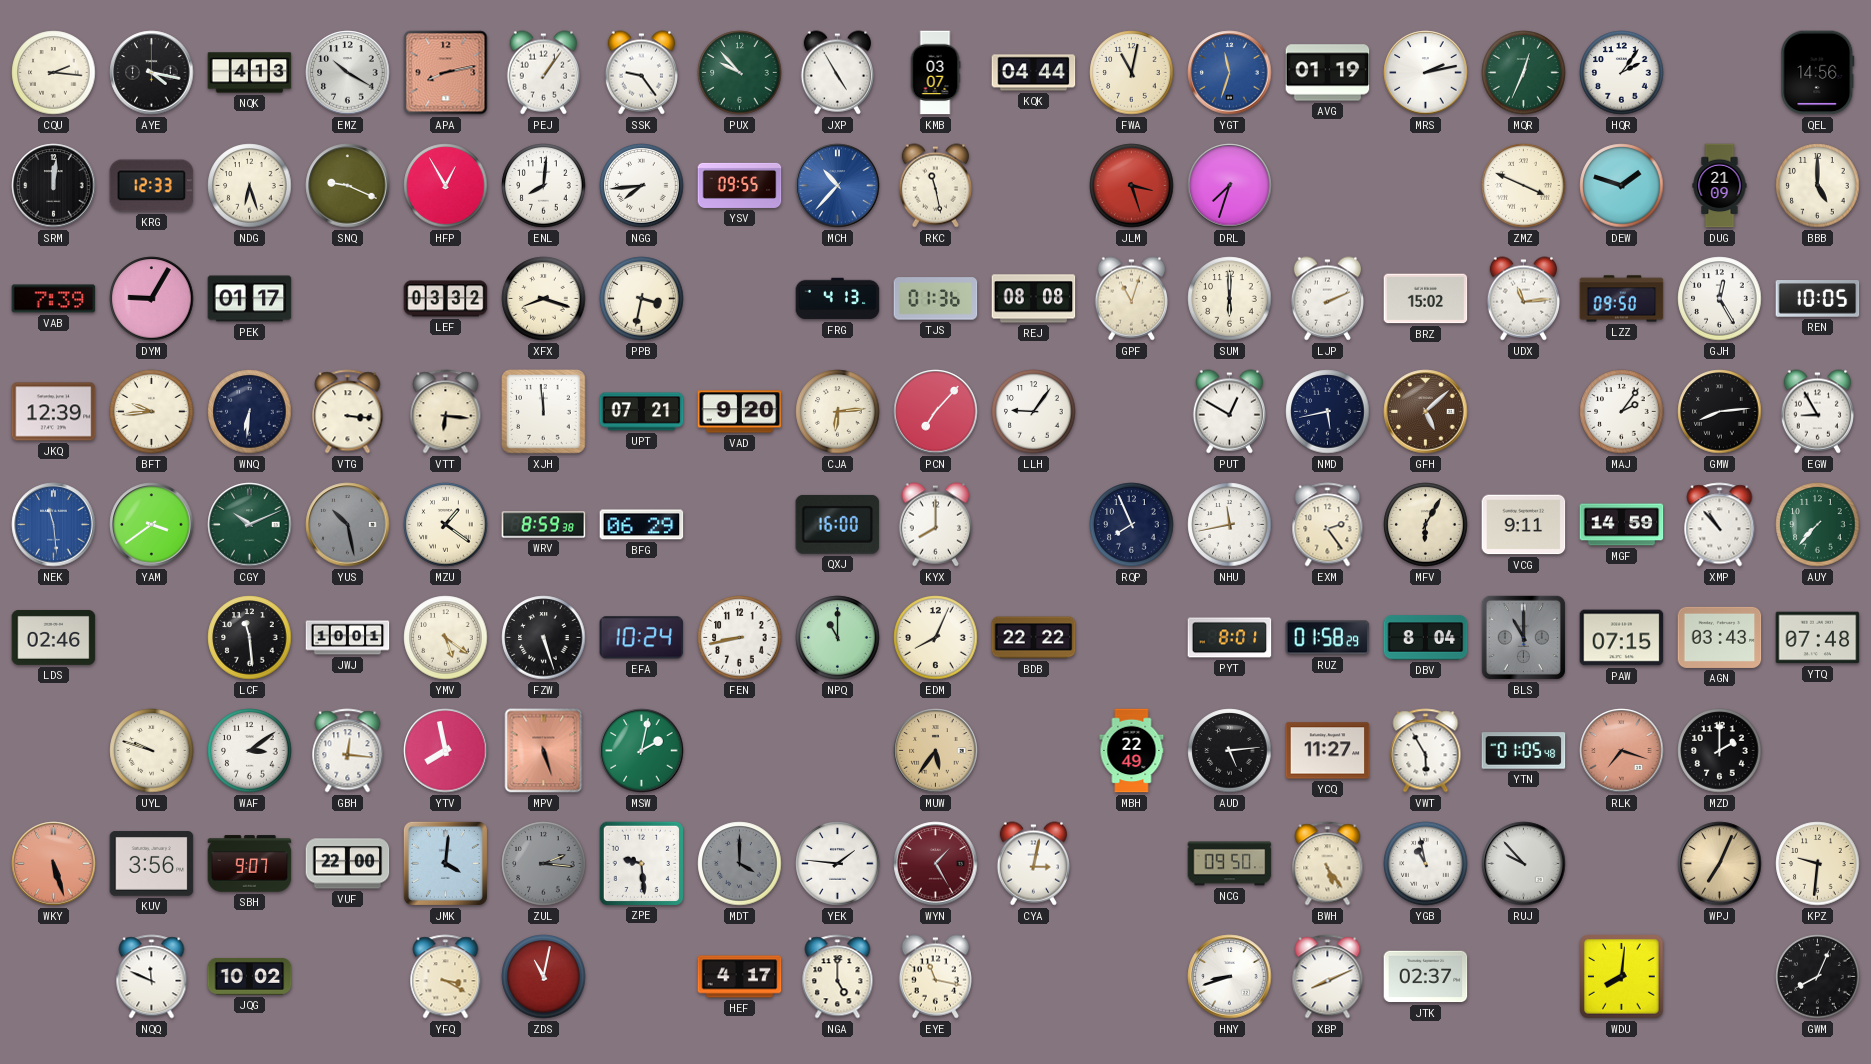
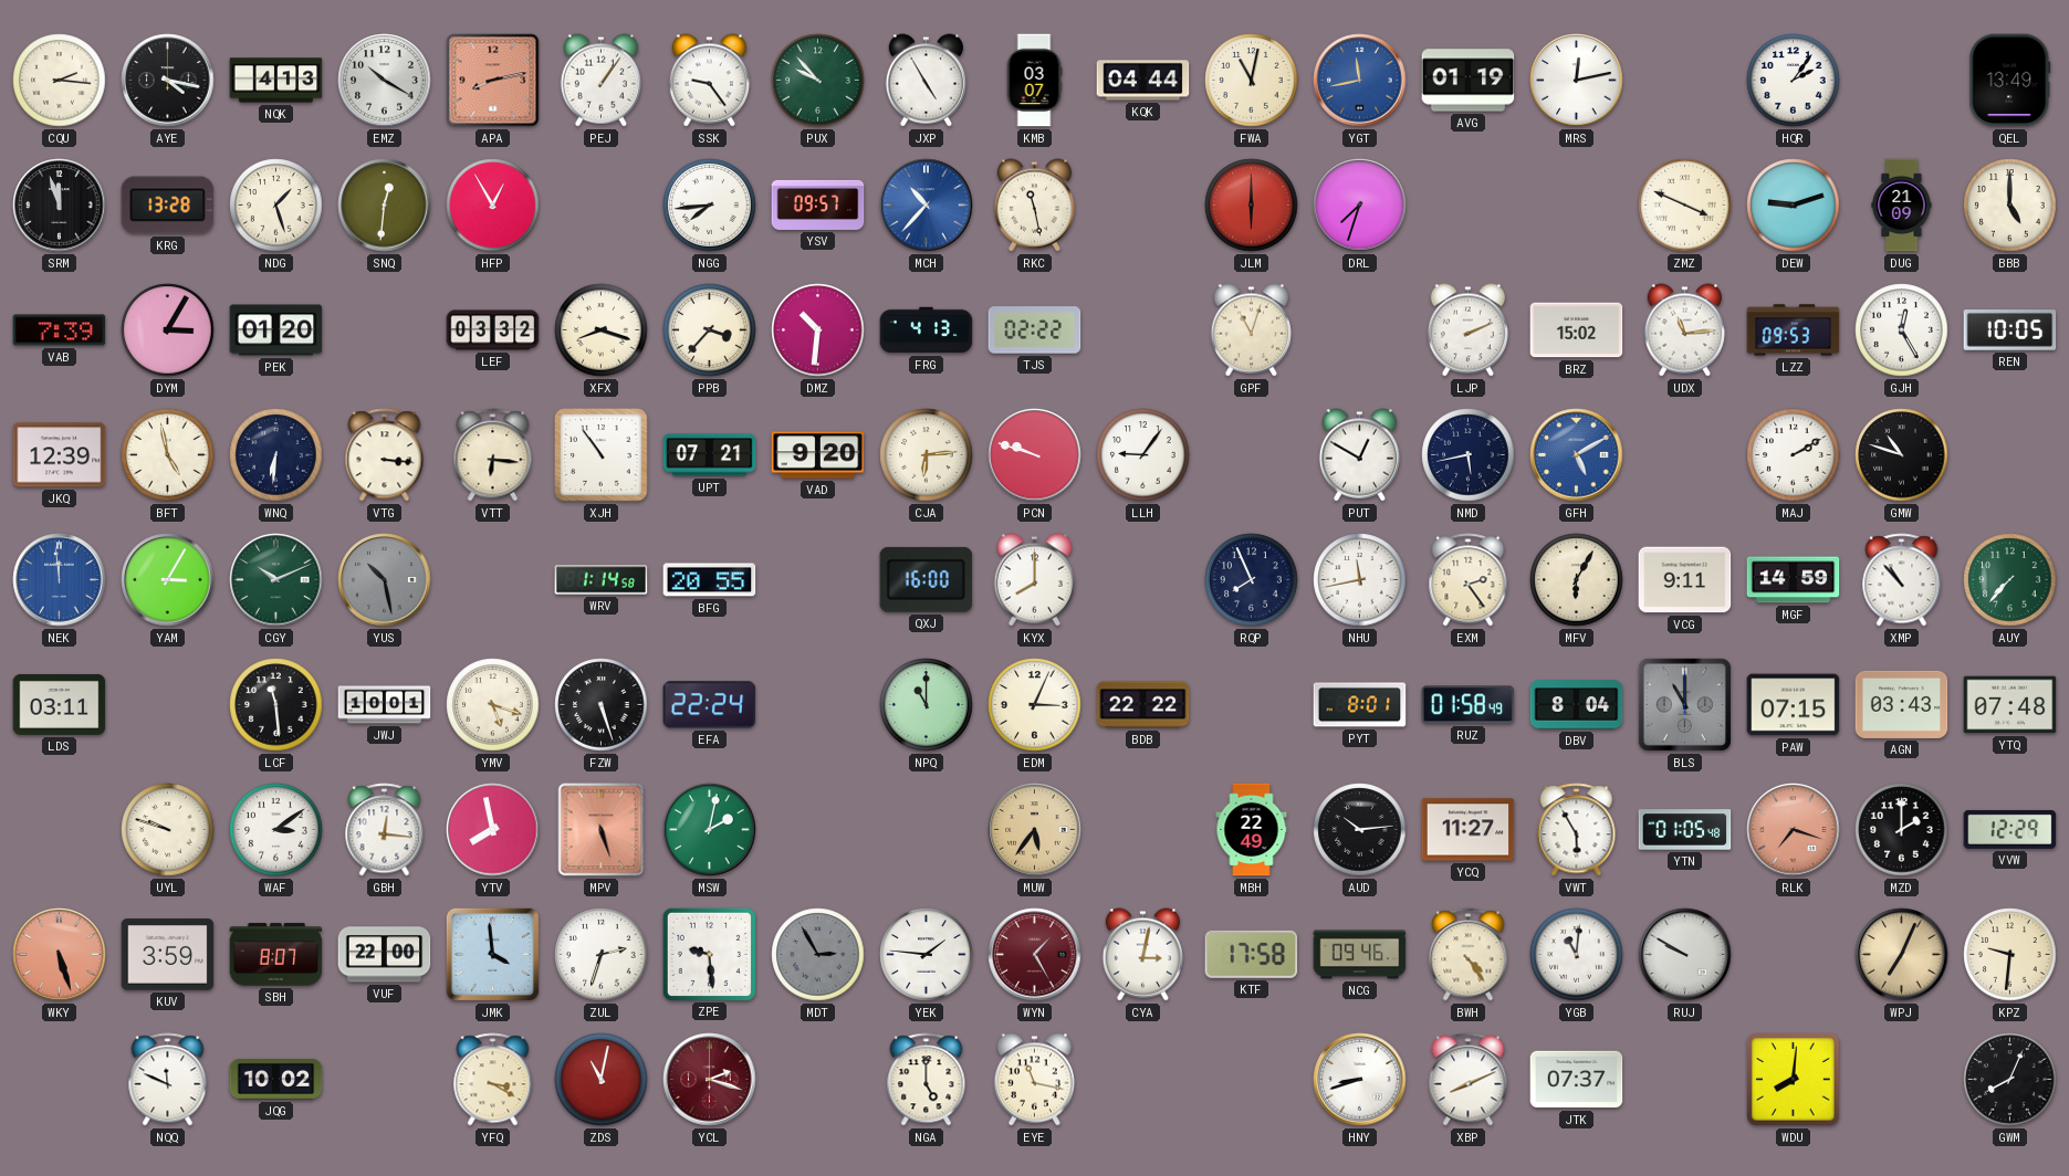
YGT: 11:33 -> 11:43
MRS: 2:13 -> 12:13
MQR: 12:34 -> none
QEL: 14:56 -> 13:49
SRM: 12:01 -> 11:57
KRG: 12:33 -> 13:28
NDG: 6:27 -> 1:27
SNQ: 9:19 -> 12:31
ENL: 8:01 -> none
YSV: 09:55 -> 09:57
JLM: 3:27 -> 6:00
DEW: 1:48 -> 9:12
DYM: 9:05 -> 3:05
PEK: 01:17 -> 01:20
PPB: 3:32 -> 3:37
DMZ: none -> 10:31
TJS: 01:36 -> 02:22
REJ: 08:08 -> none
SUM: 6:00 -> none
LZZ: 09:50 -> 09:53
BFT: 9:44 -> 4:58
XJH: 11:59 -> 10:54
PCN: 7:07 -> 9:48
GFH: 5:08 -> 5:10
GFH dial: brown -> blue
MAJ: 2:06 -> 2:10
GMW: 8:14 -> 10:48
EGW: 8:55 -> none
NEK: 11:29 -> 11:59
YAM: 3:39 -> 3:05
MZU: 1:21 -> none
WRV: 8:59 -> 1:14
BFG: 06:29 -> 20:55
LDS: 02:46 -> 03:11
YMV: 5:21 -> 5:18
EFA: 10:24 -> 22:24
FEN: 8:43 -> none
EDM: 8:04 -> 3:04
RUZ: 01:58:29 -> 01:58:49
AUD: 5:14 -> 10:14
VVW: none -> 12:29
KUV: 3:56 -> 3:59
SBH: 9:07 -> 8:07
JMK: 4:01 -> 3:59
ZUL: 2:16 -> 2:33
ZUL dial: grey -> white
MDT: 4:00 -> 2:55
KTF: none -> 17:58
NCG: 09:50 -> 09:46
BWH: 5:24 -> 4:24
YGB: 10:58 -> 11:01
RUJ: 9:53 -> 9:50
YCL: none -> 2:18
HEF: 4:17 -> none
JTK: 02:37 -> 07:37
